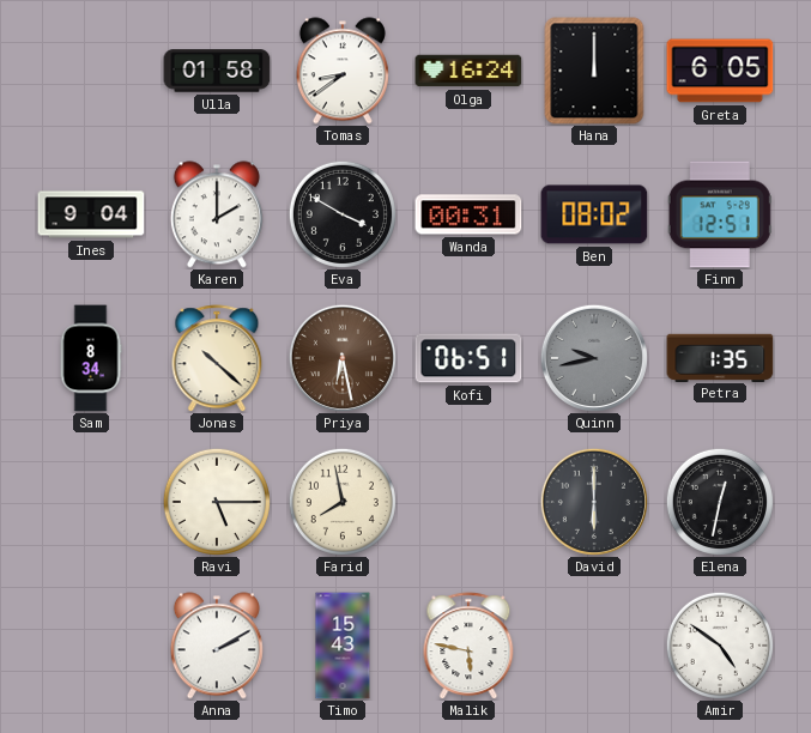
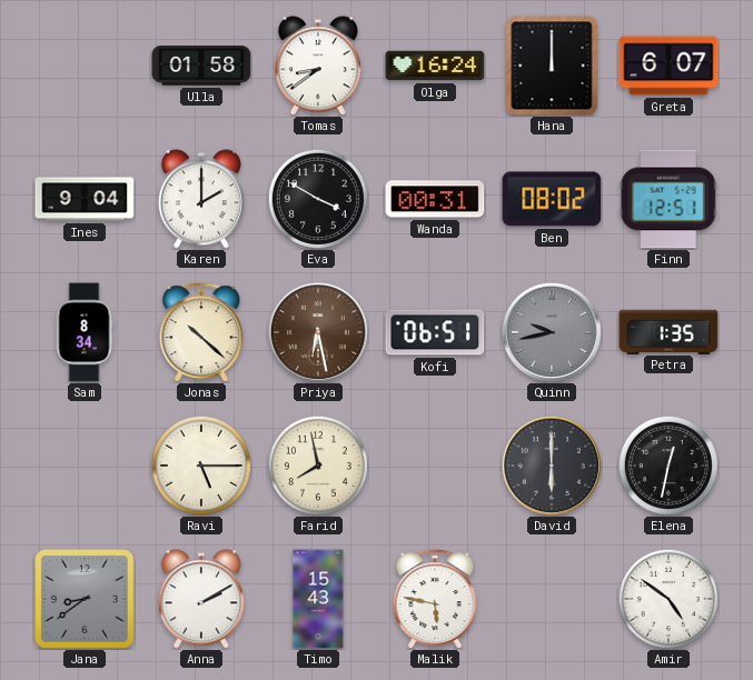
Greta: 6:05 -> 6:07
Jana: none -> 8:39
